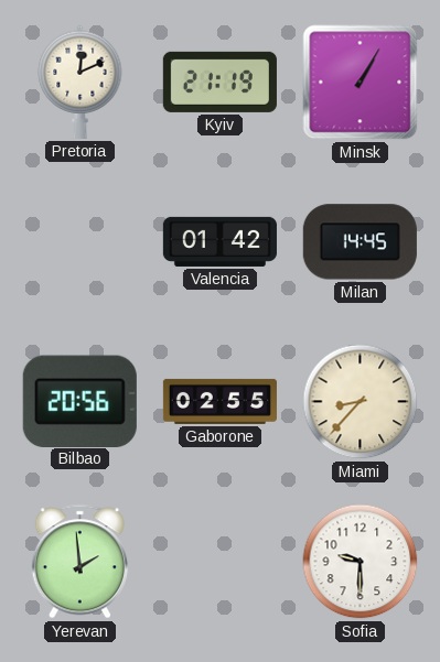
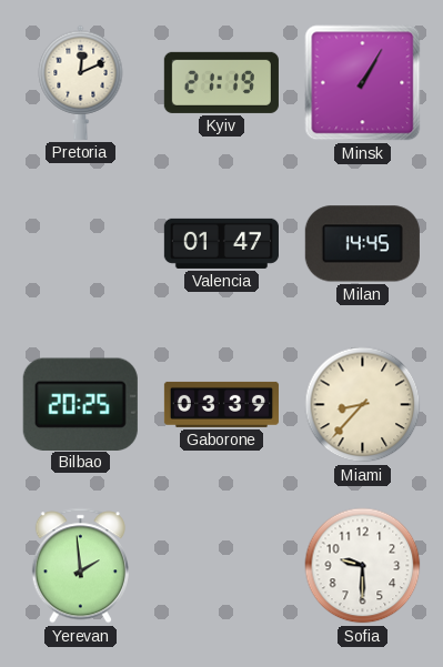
Valencia: 01:42 -> 01:47
Bilbao: 20:56 -> 20:25
Gaborone: 02:55 -> 03:39
